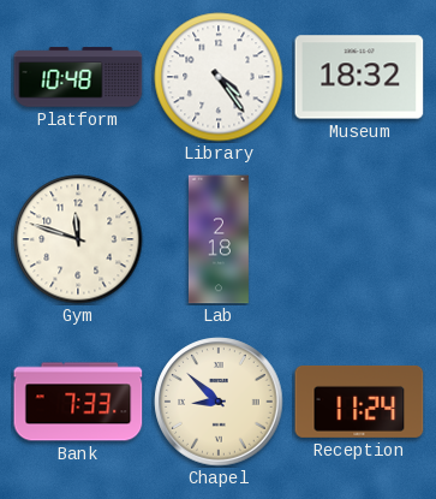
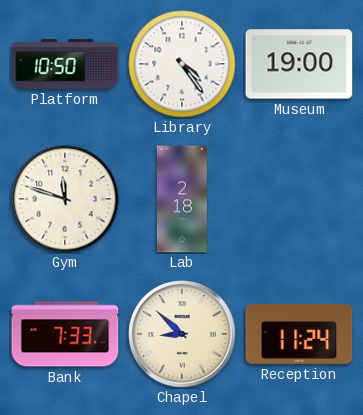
Platform: 10:48 -> 10:50
Museum: 18:32 -> 19:00
